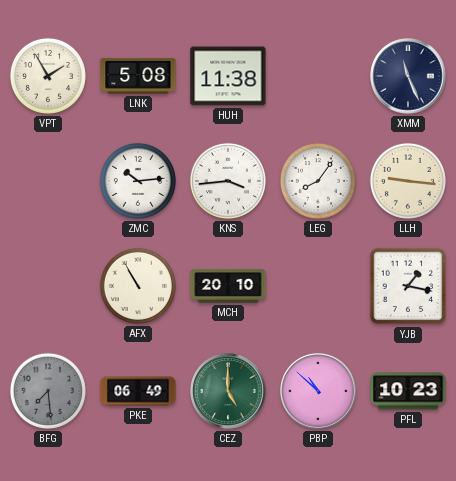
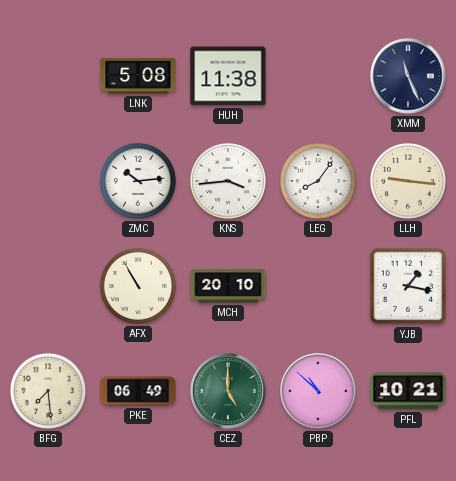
VPT: 1:55 -> none
BFG dial: grey -> cream
PFL: 10:23 -> 10:21
